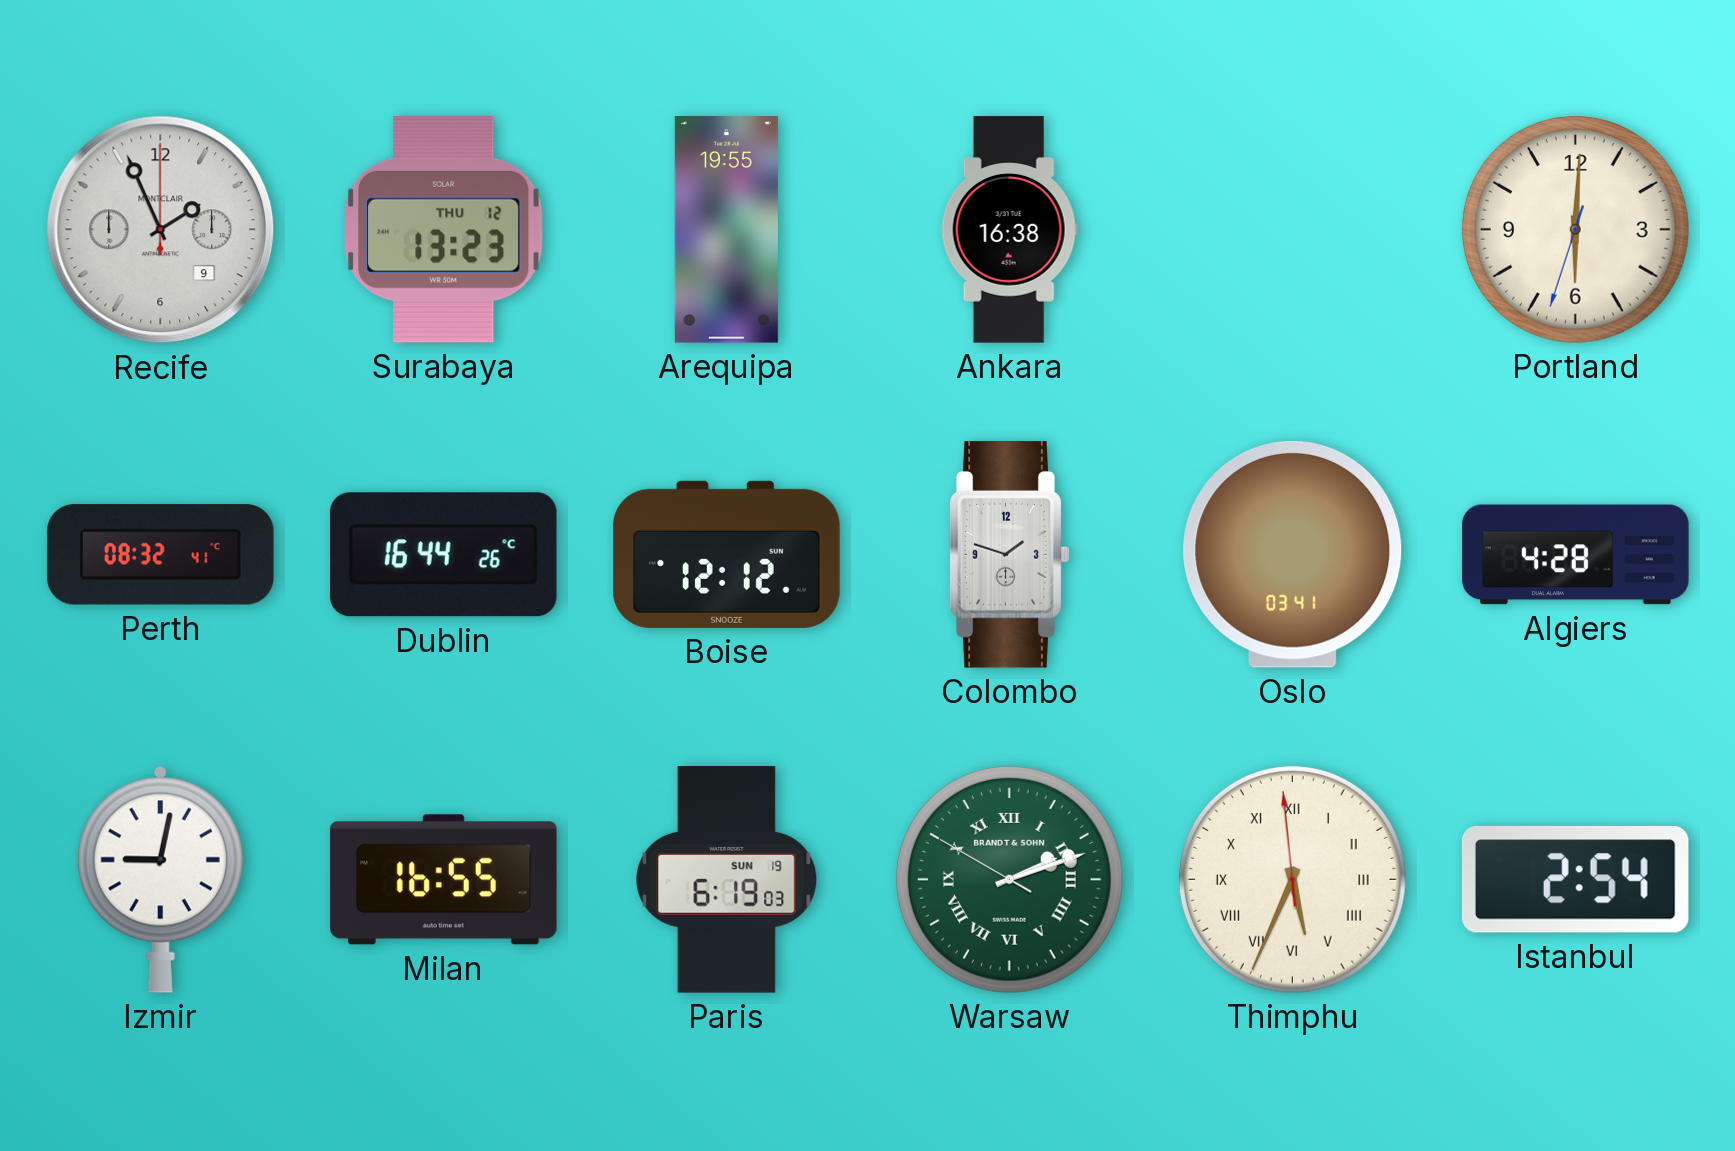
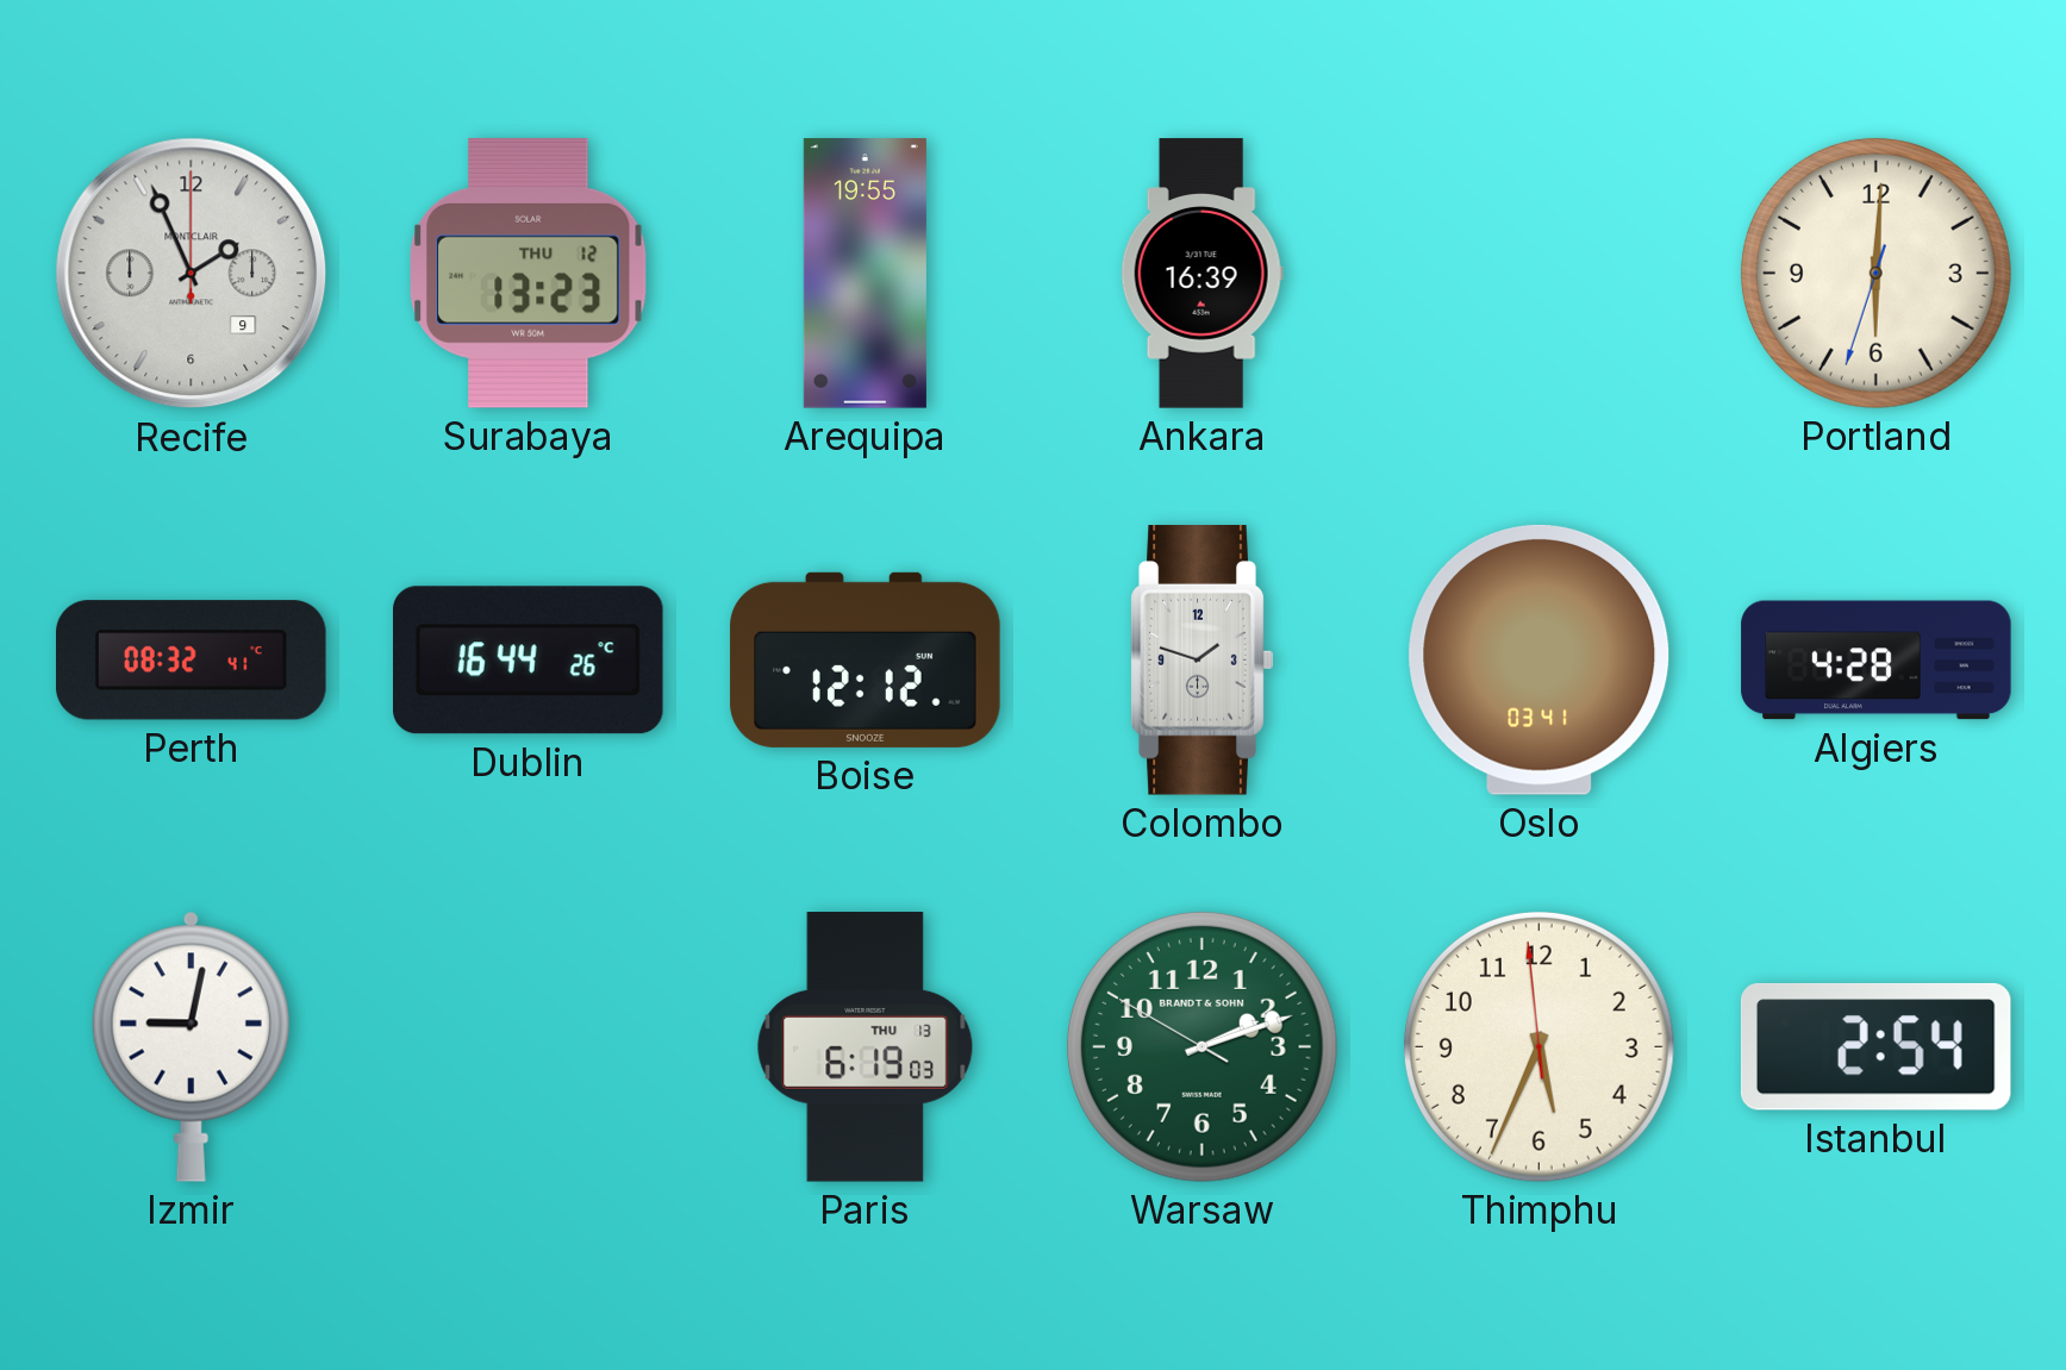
Ankara: 16:38 -> 16:39
Milan: 16:55 -> none
Paris date: SUN 19 -> THU 13
Warsaw numerals: Roman -> Arabic
Thimphu numerals: Roman -> Arabic
